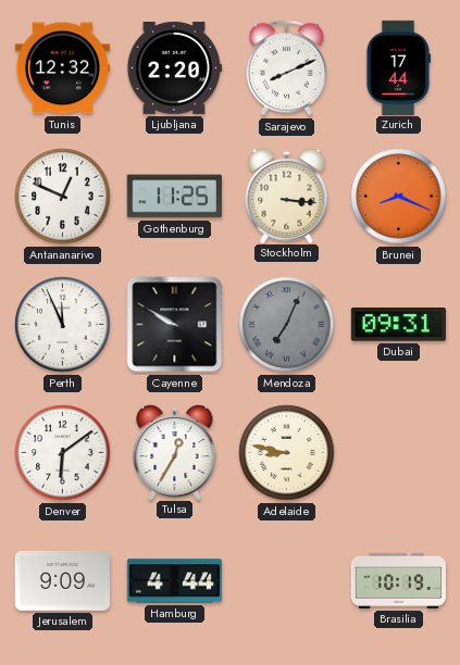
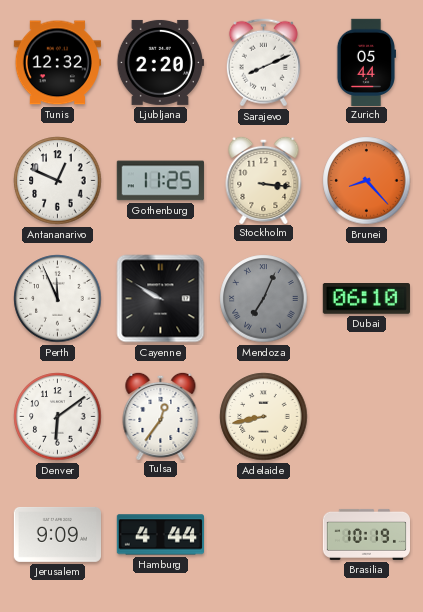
Zurich: 17:44 -> 05:44
Brunei: 8:19 -> 8:23
Dubai: 09:31 -> 06:10
Tulsa: 12:35 -> 12:36
Adelaide: 8:47 -> 8:43
